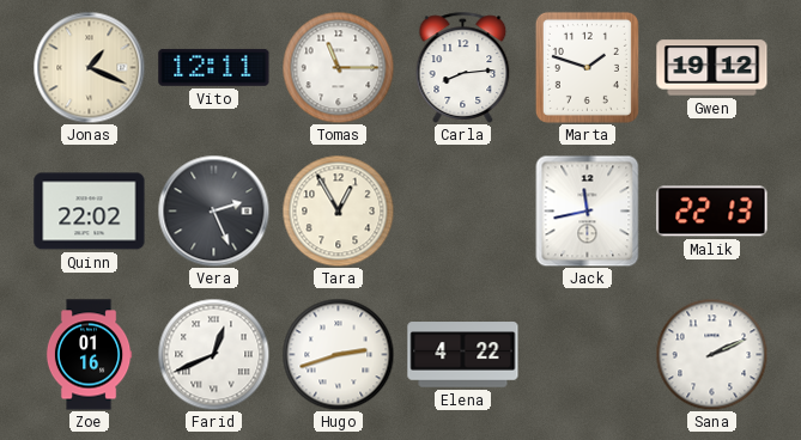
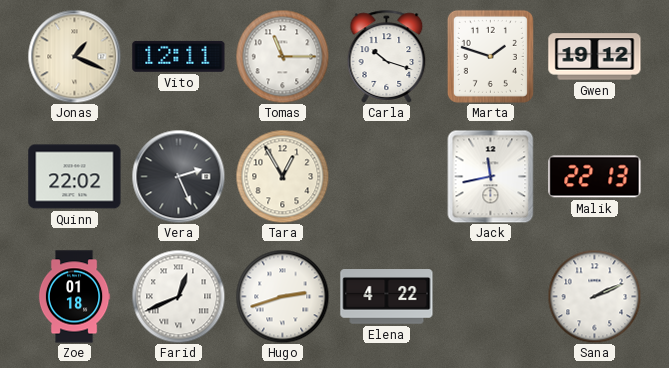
Carla: 8:14 -> 10:18
Zoe: 01:16 -> 01:18
